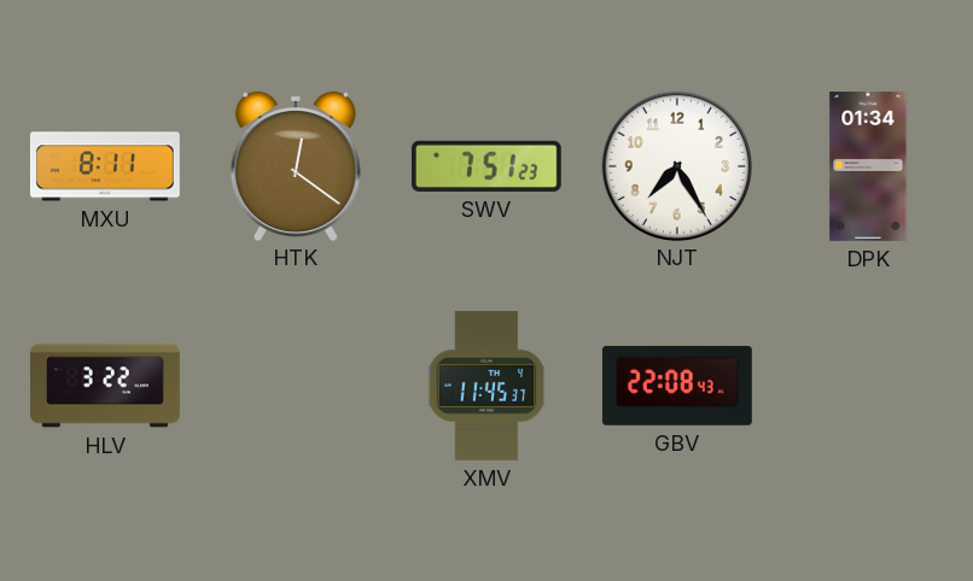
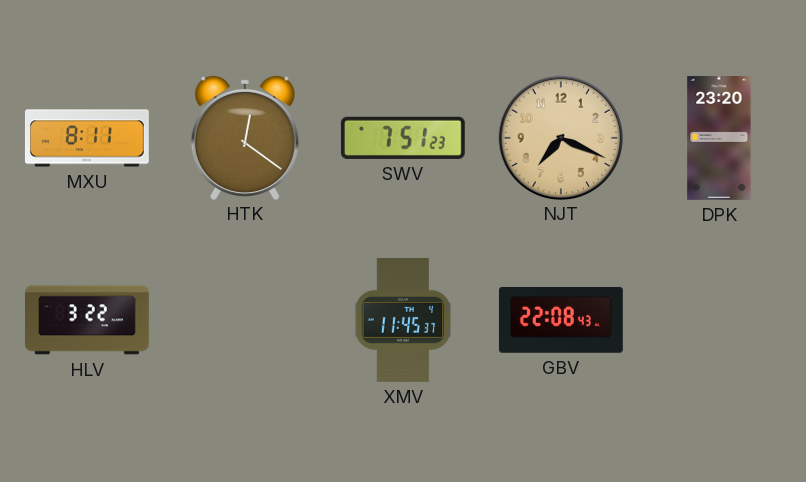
NJT: 7:25 -> 7:19
NJT dial: white -> champagne
DPK: 01:34 -> 23:20
